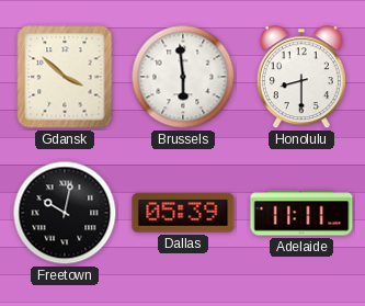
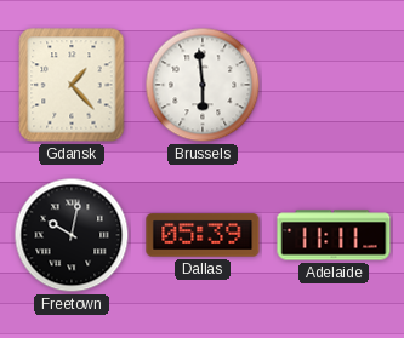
Gdansk: 3:52 -> 1:23
Honolulu: 8:30 -> none
